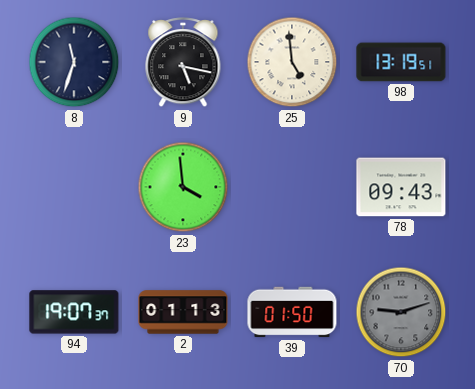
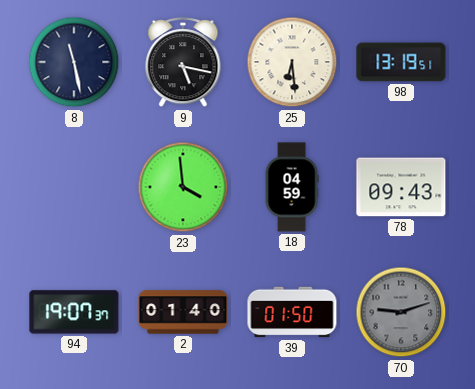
8: 11:33 -> 11:28
25: 4:59 -> 6:29
18: none -> 04:59
2: 01:13 -> 01:40
